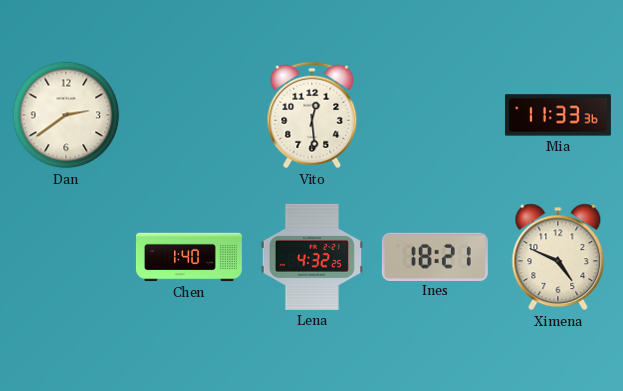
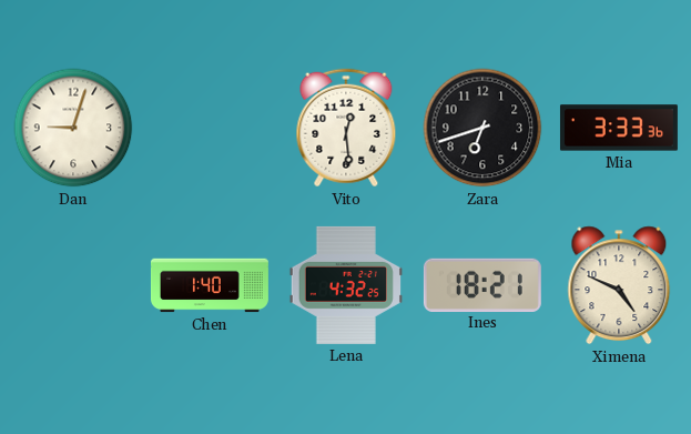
Dan: 2:39 -> 9:03
Zara: none -> 6:42
Mia: 11:33 -> 3:33
